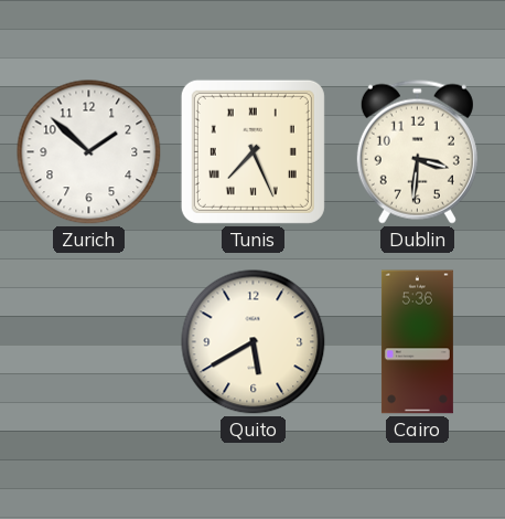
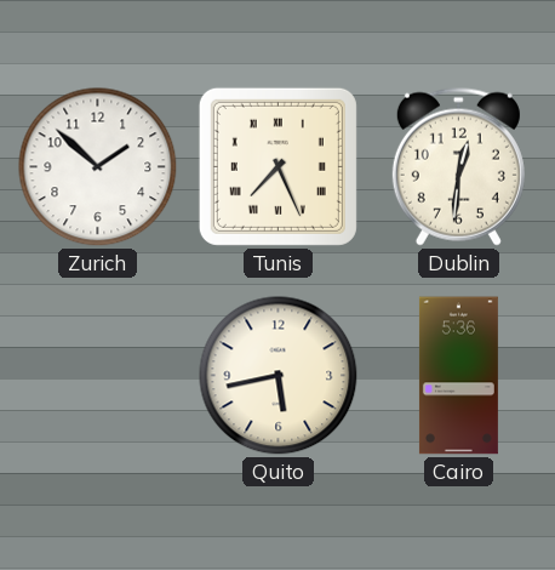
Dublin: 3:31 -> 12:31
Quito: 5:40 -> 5:43
